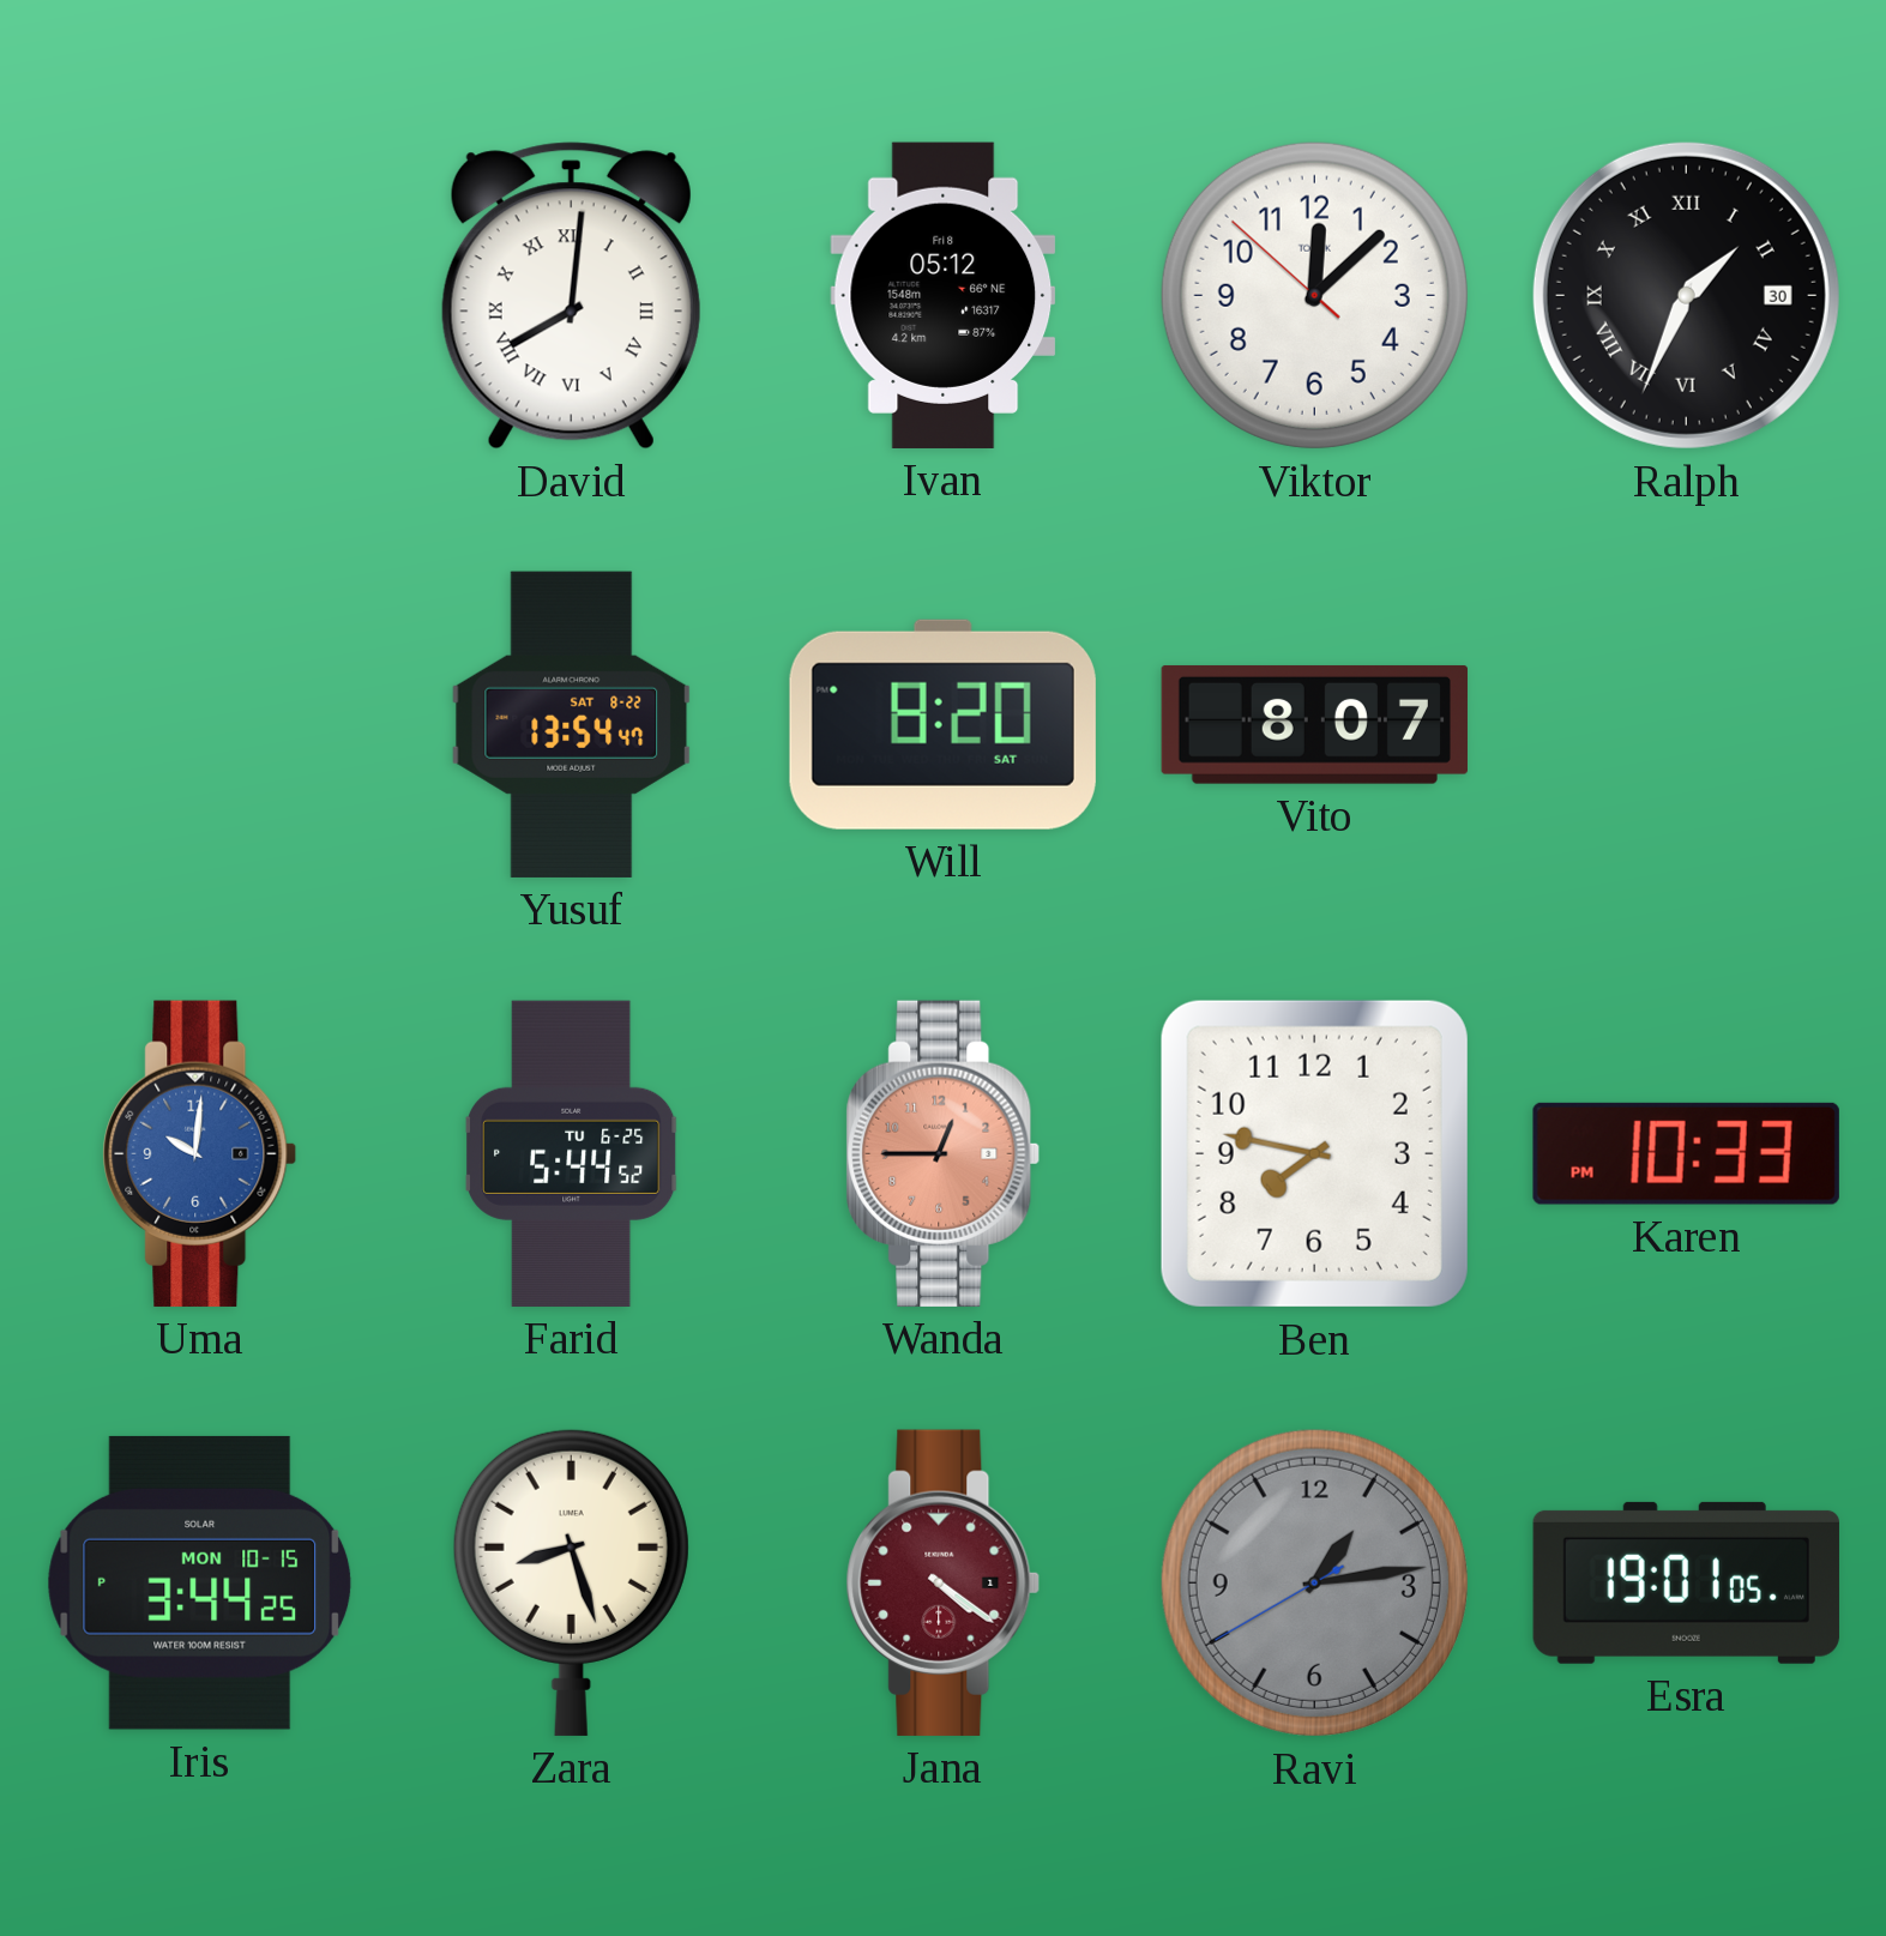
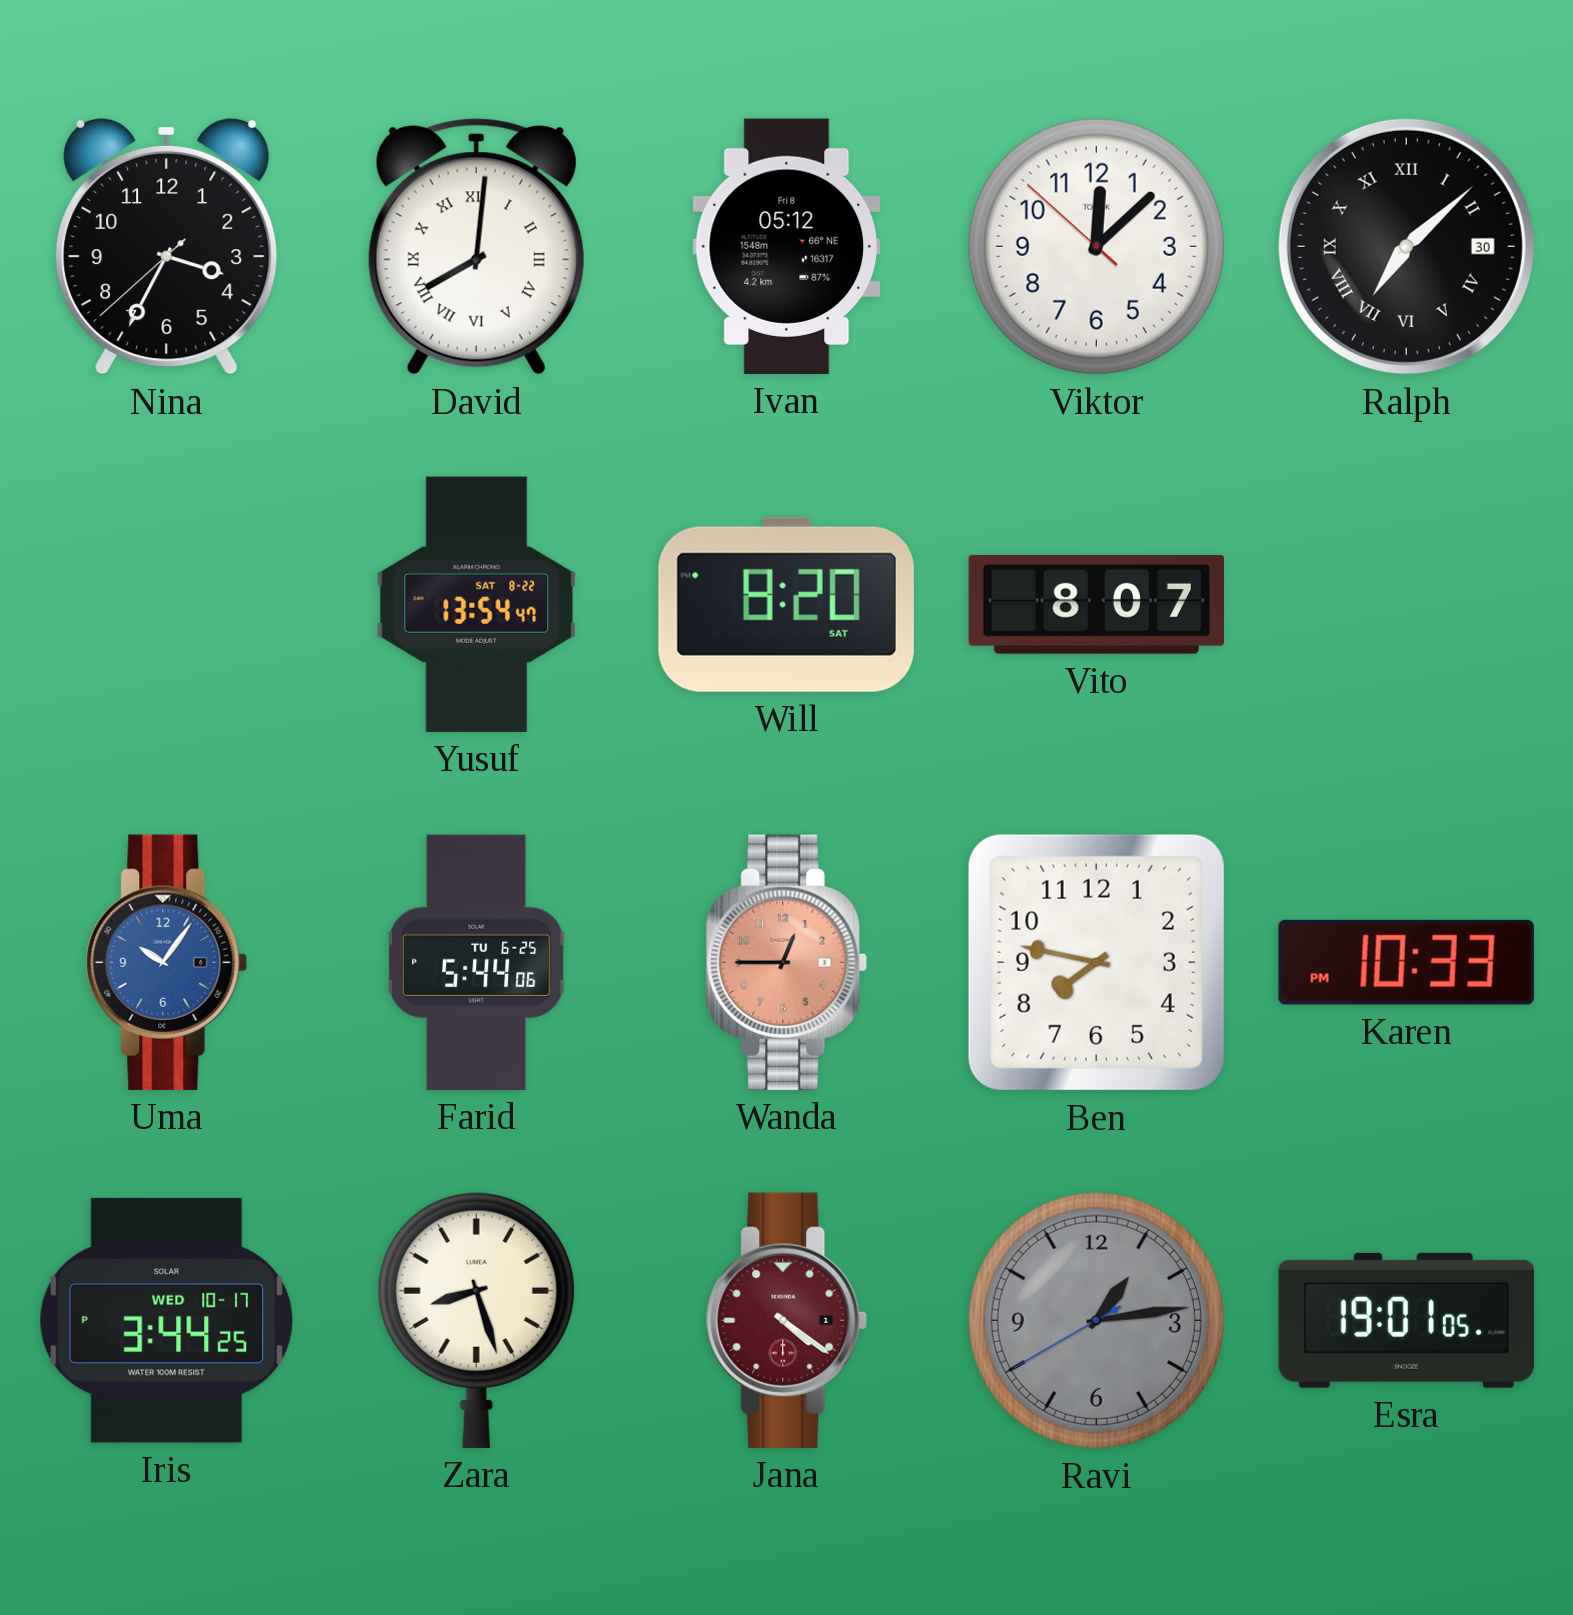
Nina: none -> 3:34
Ralph: 1:34 -> 7:08
Uma: 10:01 -> 10:06
Farid: 5:44:52 -> 5:44:06
Iris date: MON 10-15 -> WED 10-17
